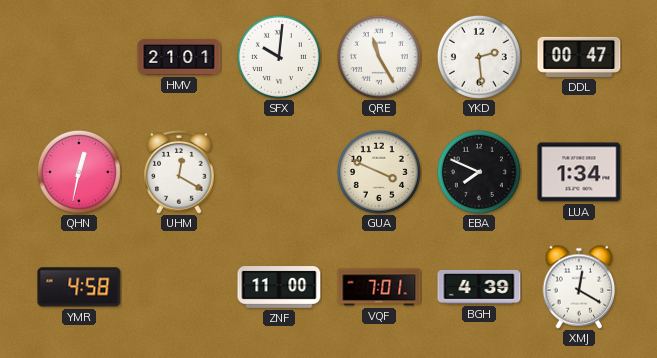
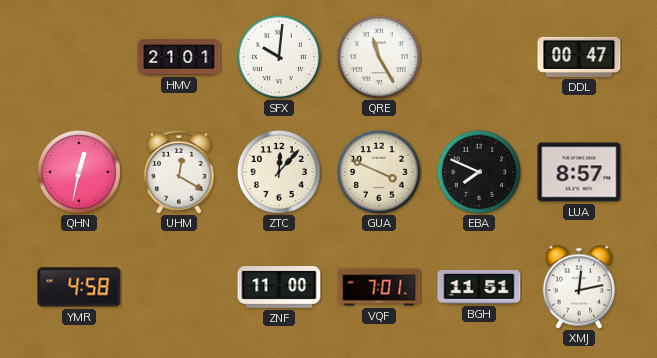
YKD: 2:29 -> none
ZTC: none -> 12:07
LUA: 1:34 -> 8:57
BGH: 4:39 -> 11:51
XMJ: 12:20 -> 12:13
